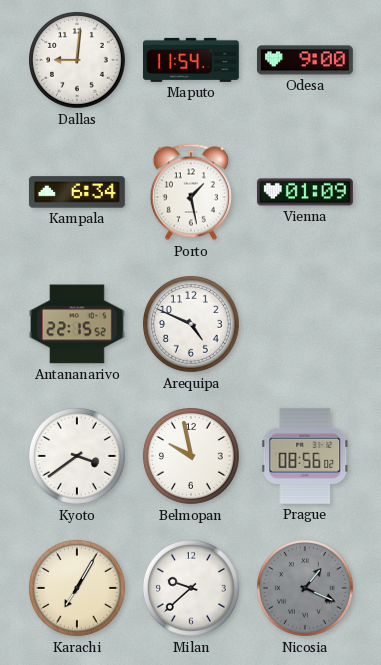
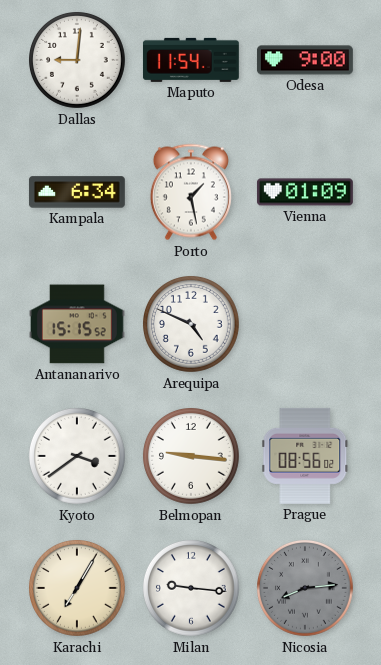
Antananarivo: 22:15 -> 15:15
Belmopan: 9:58 -> 9:16
Milan: 9:38 -> 9:16
Nicosia: 1:19 -> 8:14
